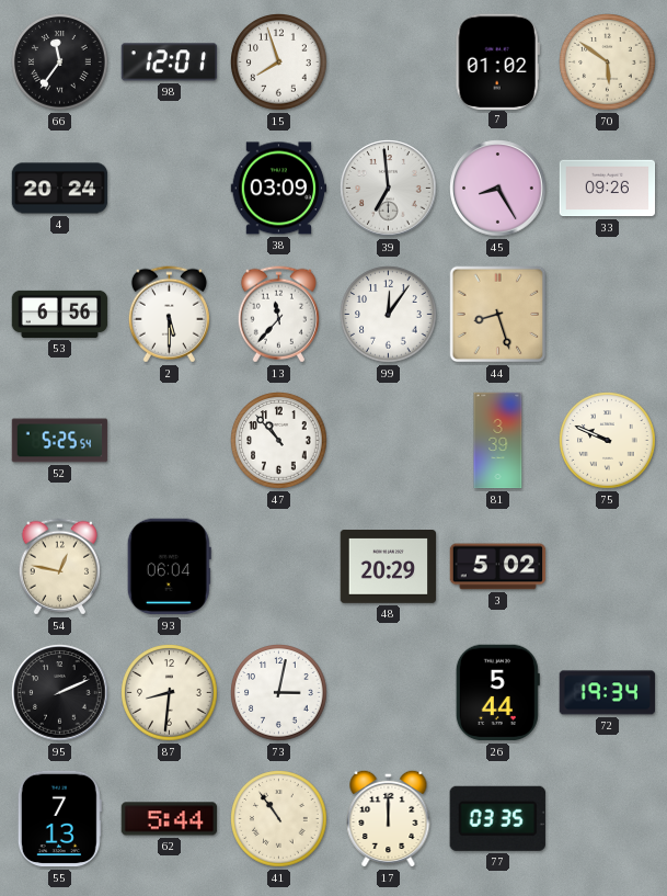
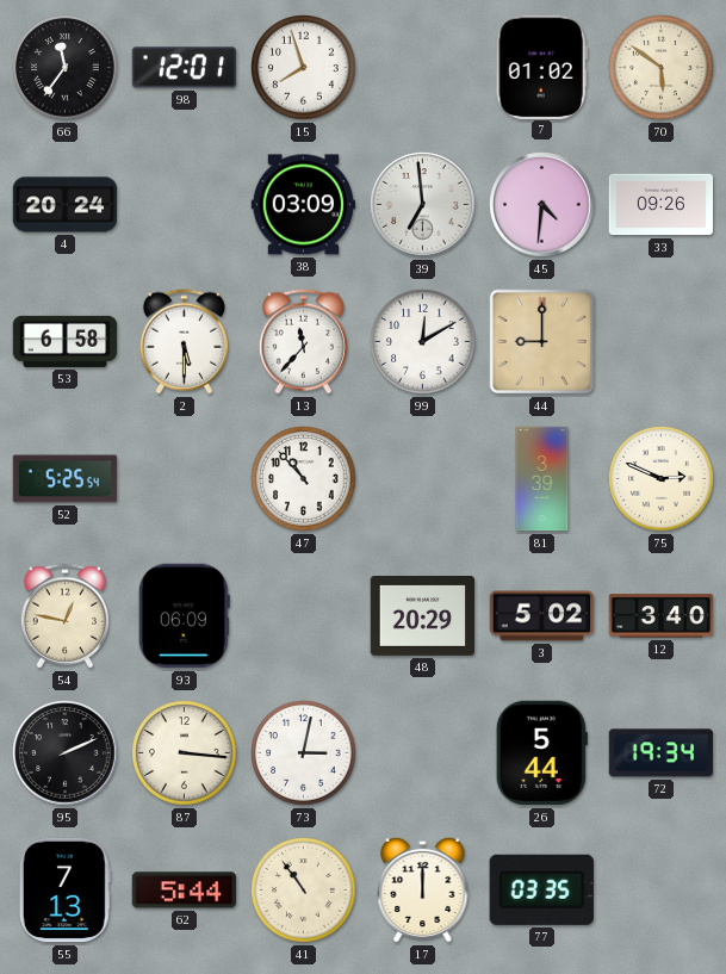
45: 8:25 -> 4:31
53: 6:56 -> 6:58
99: 12:06 -> 12:10
44: 8:27 -> 9:00
75: 9:49 -> 2:49
93: 06:04 -> 06:09
12: none -> 3:40
87: 8:31 -> 3:16
